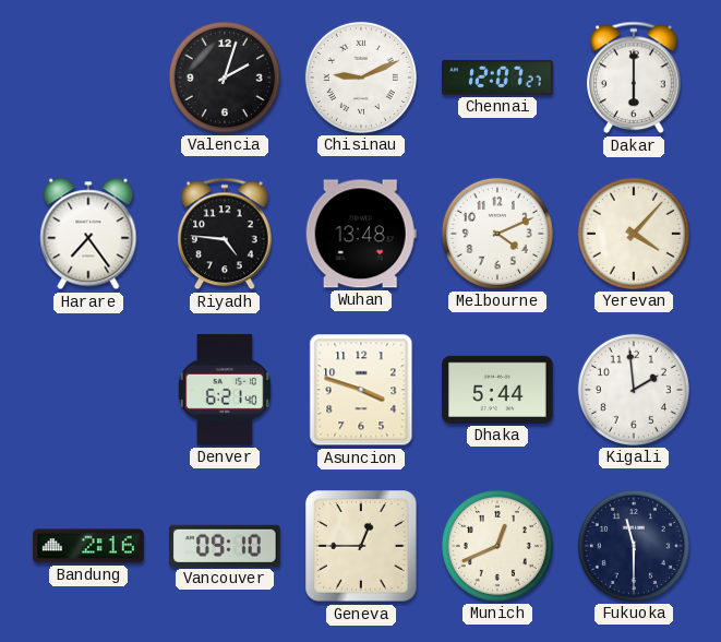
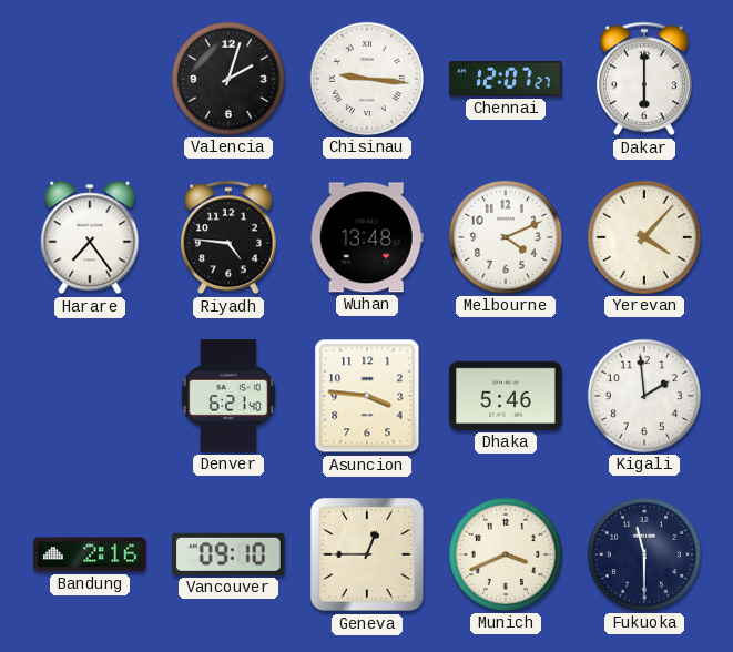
Chisinau: 9:11 -> 9:16
Asuncion: 3:48 -> 3:46
Dhaka: 5:44 -> 5:46
Munich: 12:41 -> 3:41
